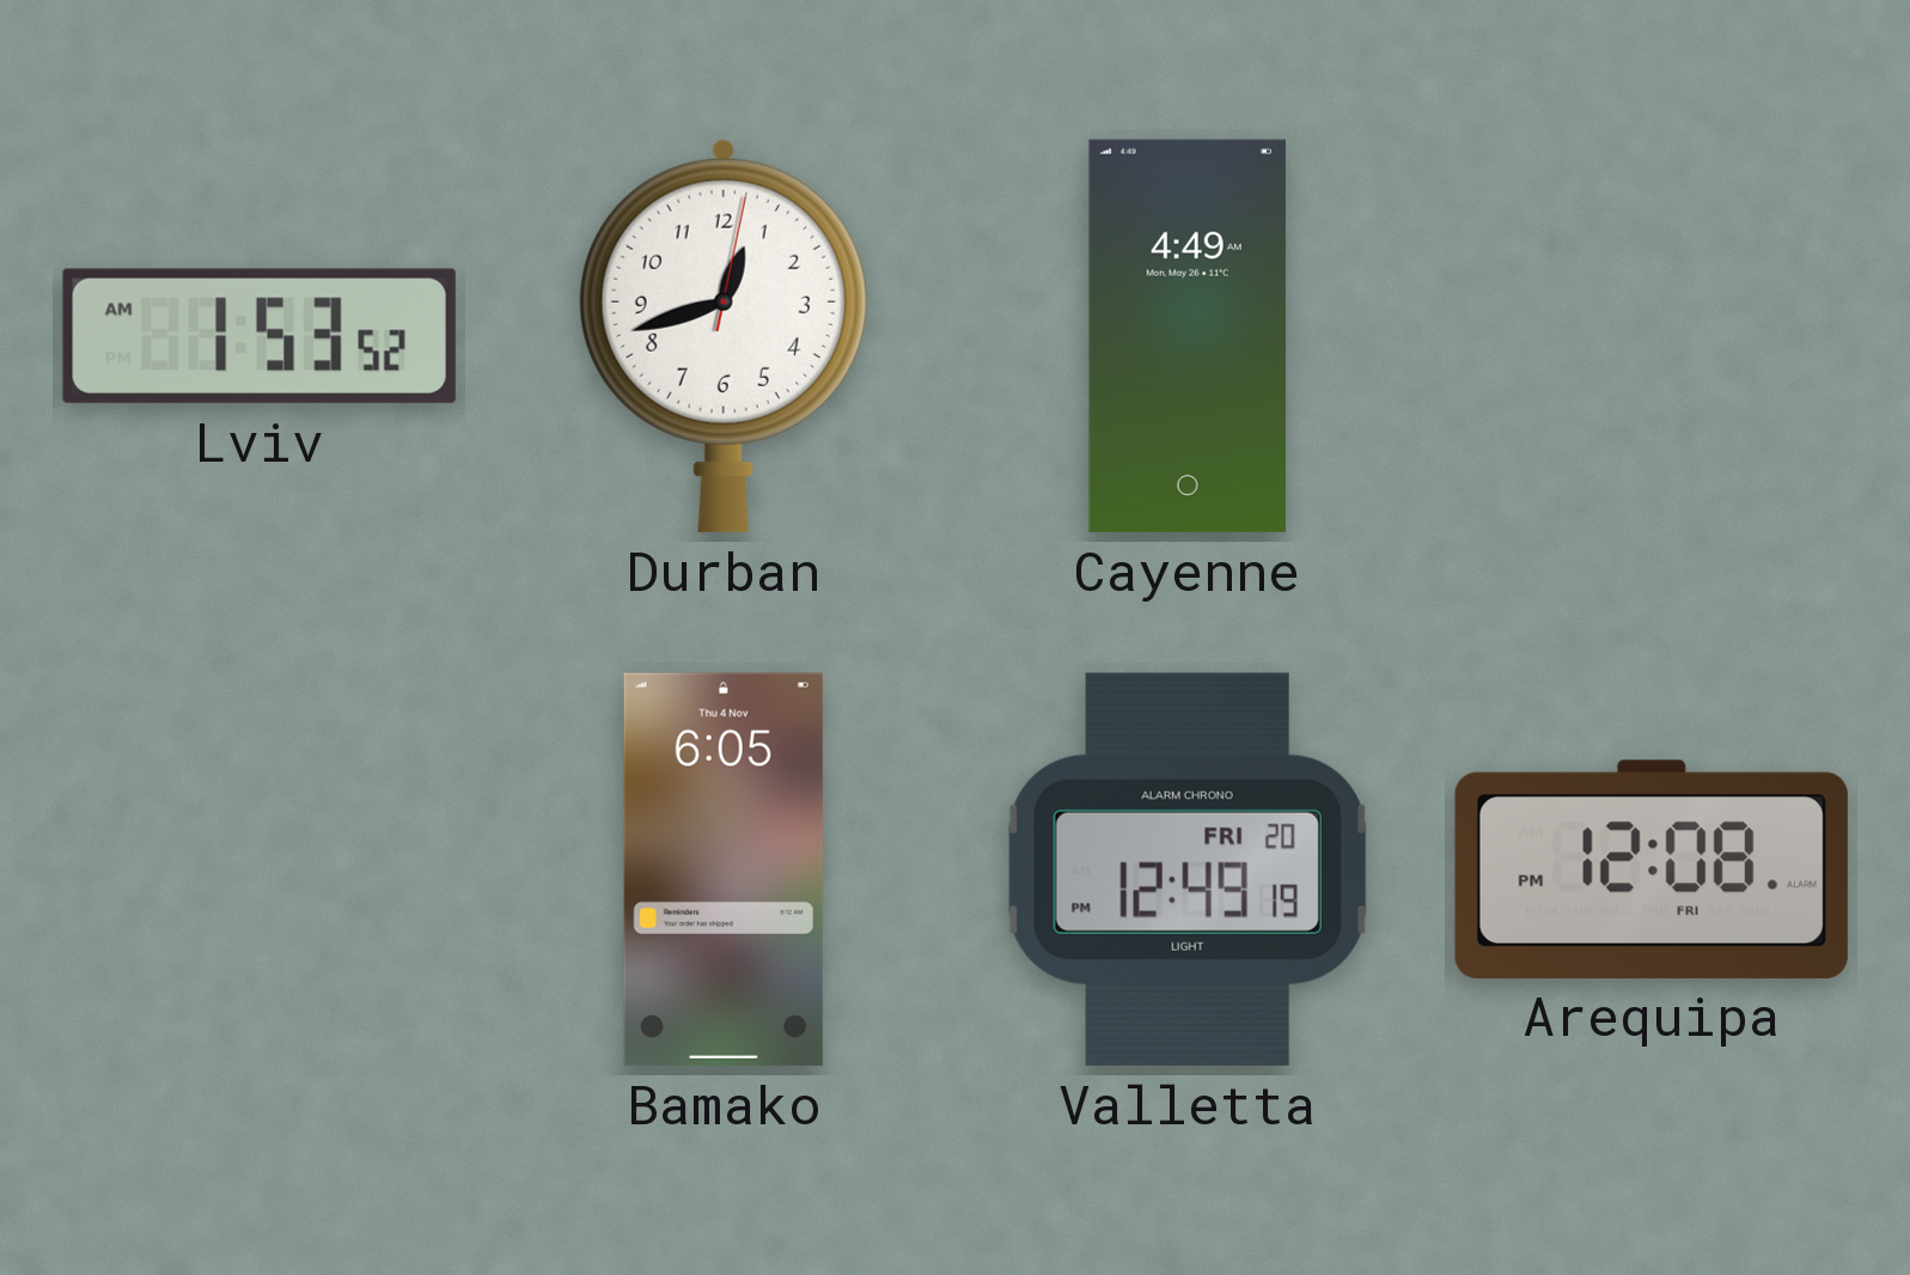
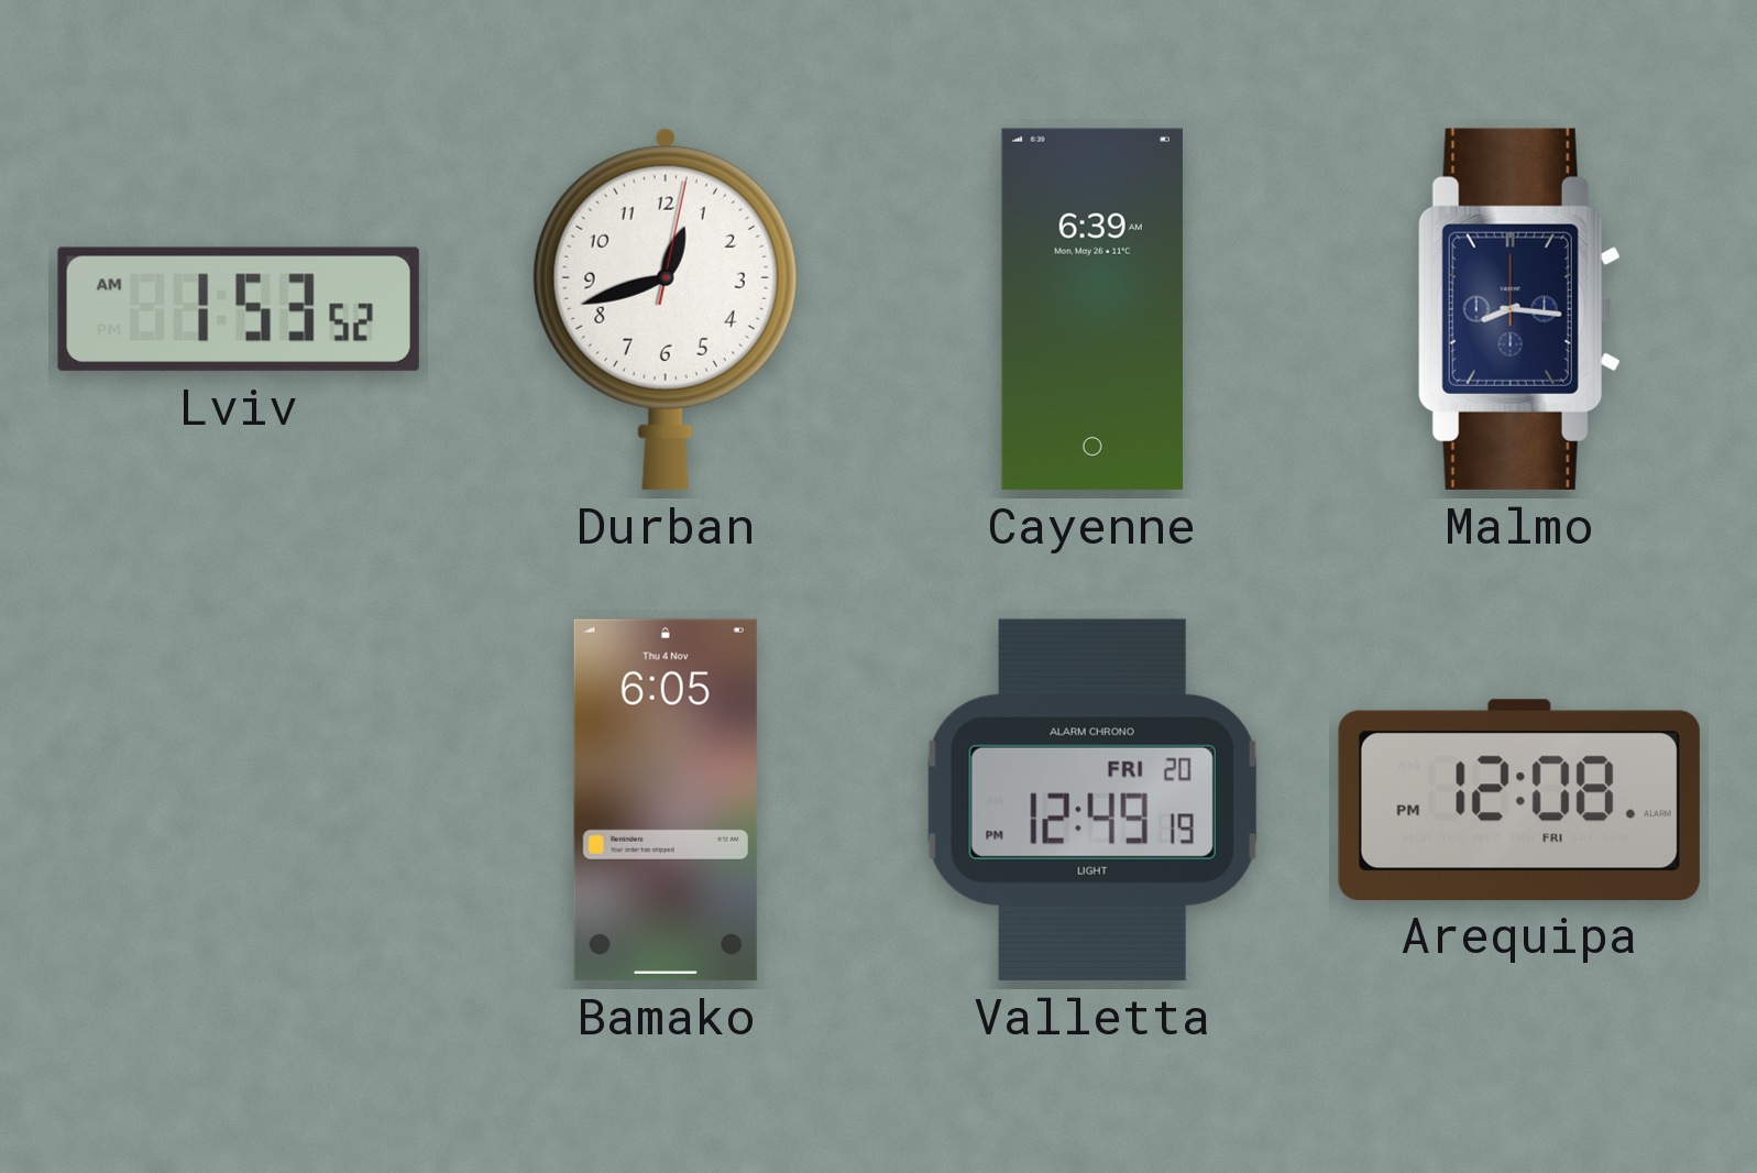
Cayenne: 4:49 -> 6:39
Malmo: none -> 8:16
